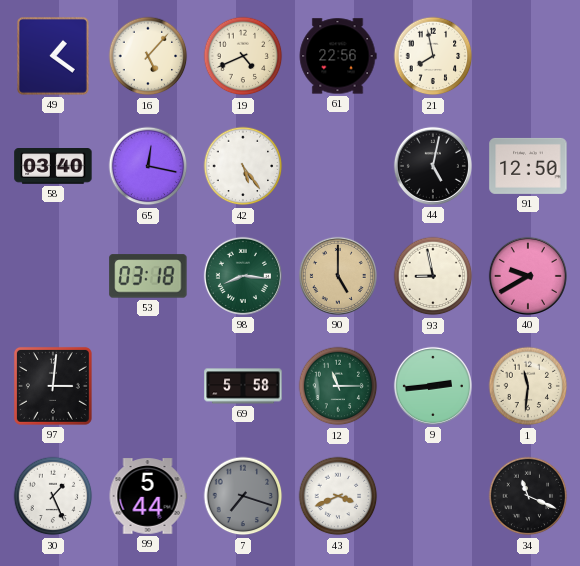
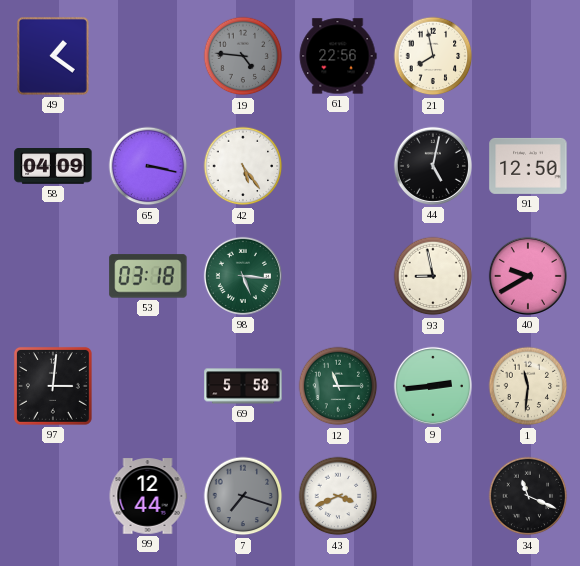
16: 5:07 -> none
19: 4:41 -> 4:46
19 dial: cream -> grey
58: 03:40 -> 04:09
65: 12:17 -> 3:17
98: 8:16 -> 5:16
90: 5:00 -> none
30: 1:26 -> none
99: 5:44 -> 12:44
